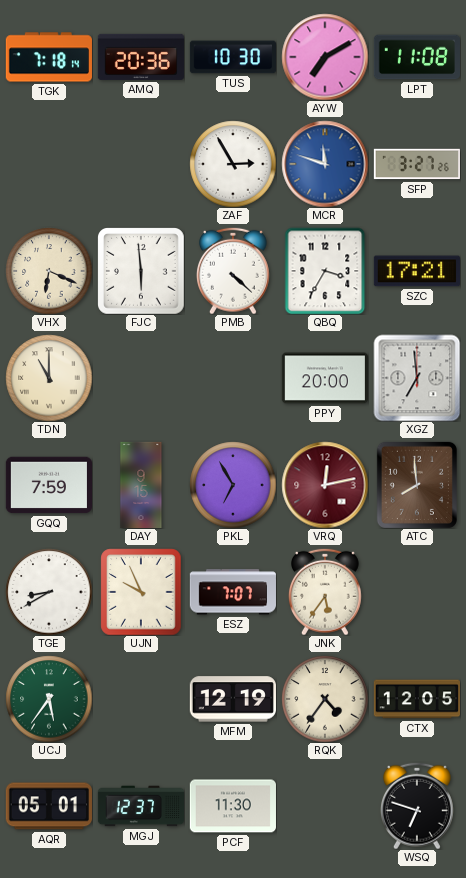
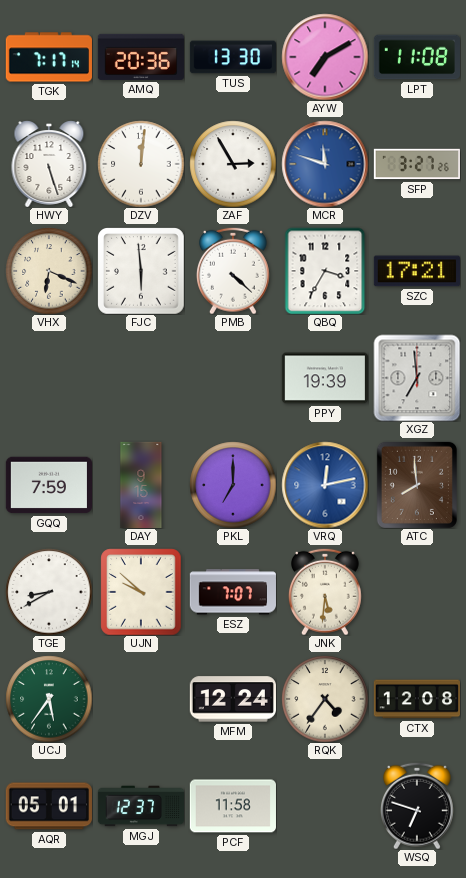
TGK: 7:18 -> 7:17
TUS: 10:30 -> 13:30
HWY: none -> 5:27
DZV: none -> 12:01
TDN: 11:00 -> none
PPY: 20:00 -> 19:39
PKL: 6:55 -> 7:00
VRQ dial: burgundy -> blue
UJN: 9:56 -> 9:52
JNK: 5:36 -> 5:31
MFM: 12:19 -> 12:24
CTX: 12:05 -> 12:08
PCF: 11:30 -> 11:58
